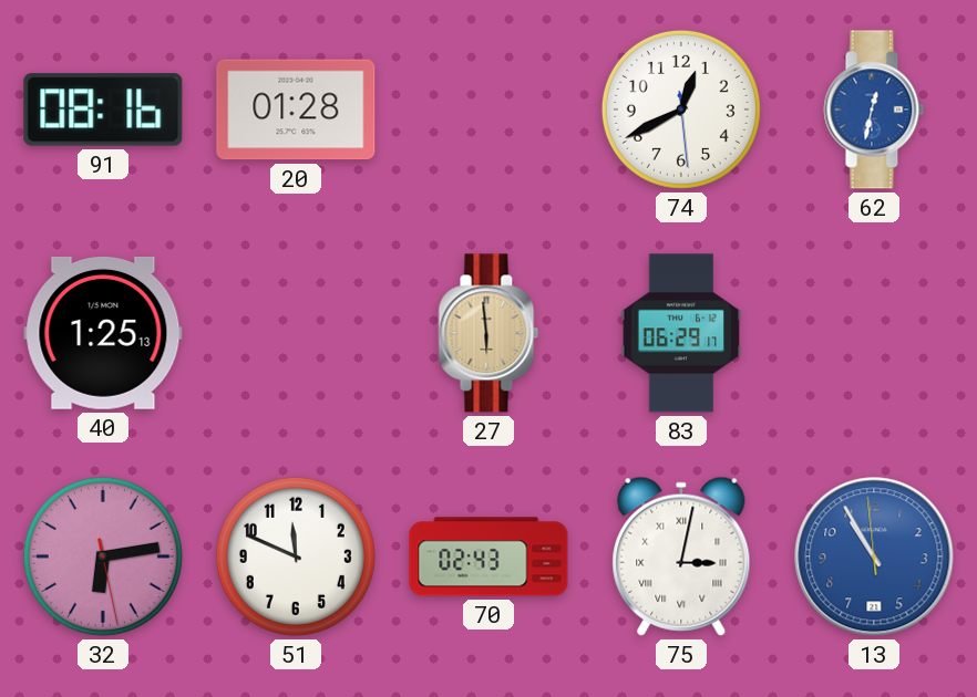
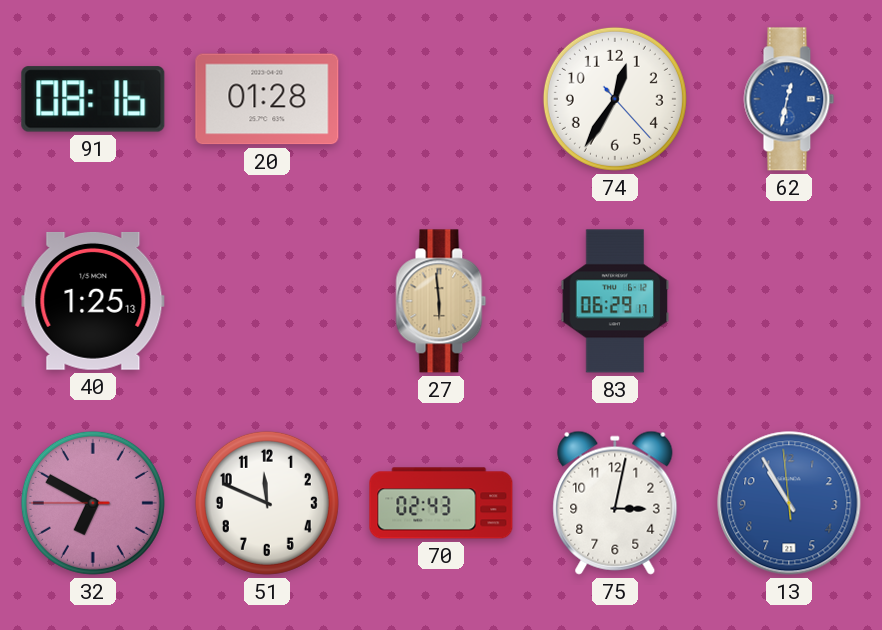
74: 12:40 -> 12:35
32: 6:13 -> 6:49
75 numerals: Roman -> Arabic
